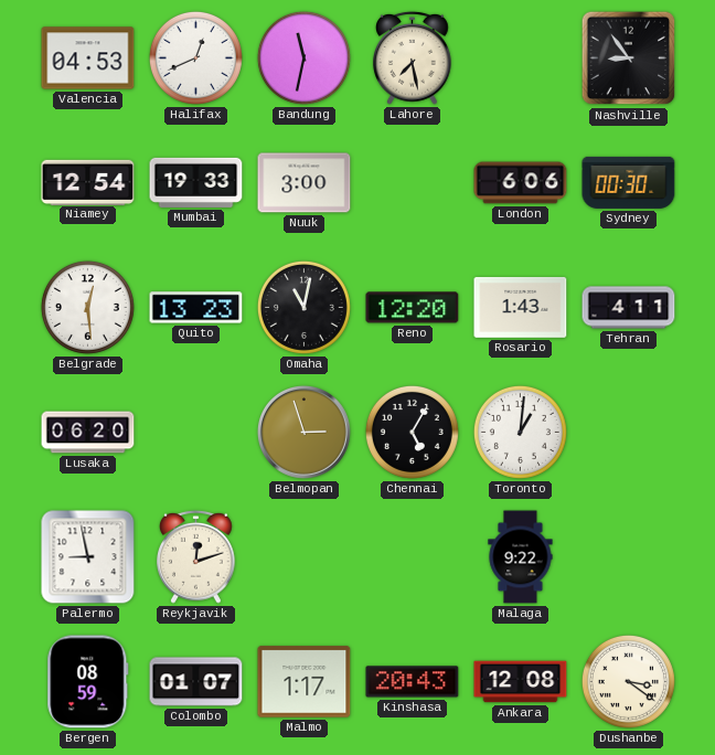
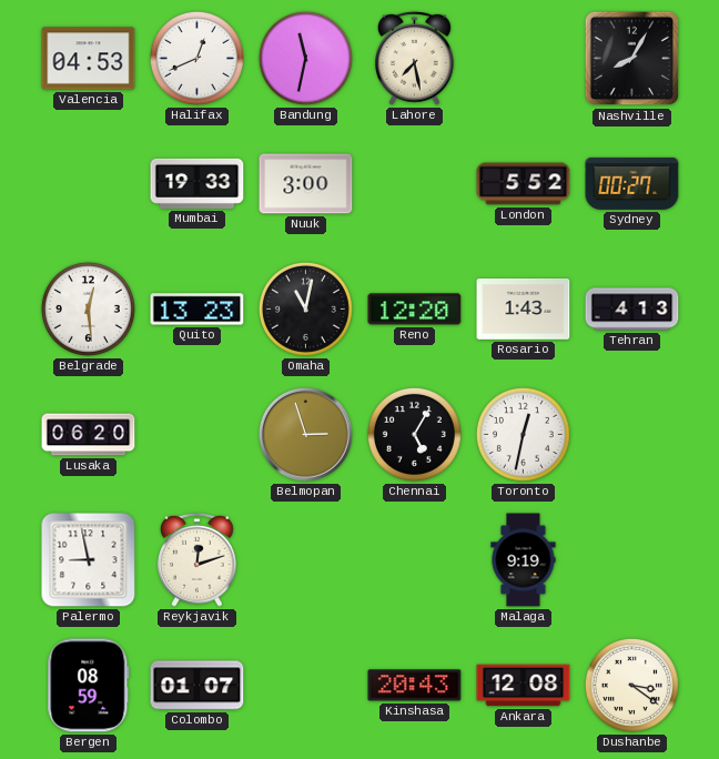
Nashville: 8:54 -> 8:05
Niamey: 12:54 -> none
London: 6:06 -> 5:52
Sydney: 00:30 -> 00:27
Tehran: 4:11 -> 4:13
Toronto: 1:01 -> 12:32
Malaga: 9:22 -> 9:19
Malmo: 1:17 -> none
